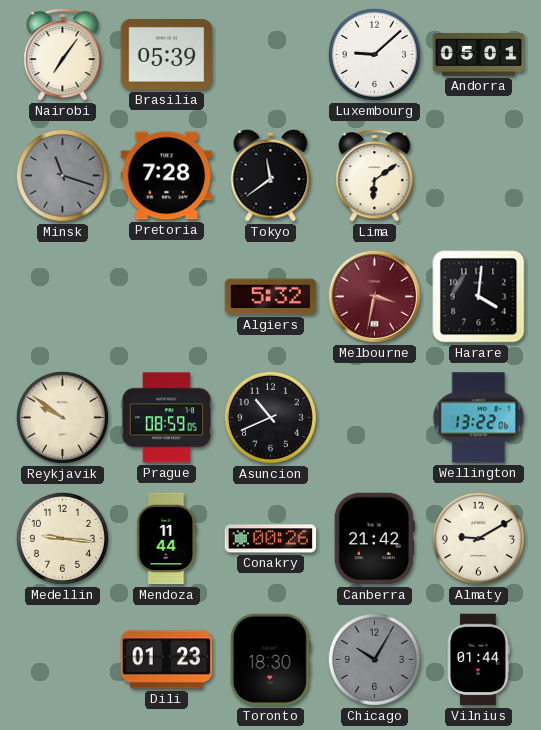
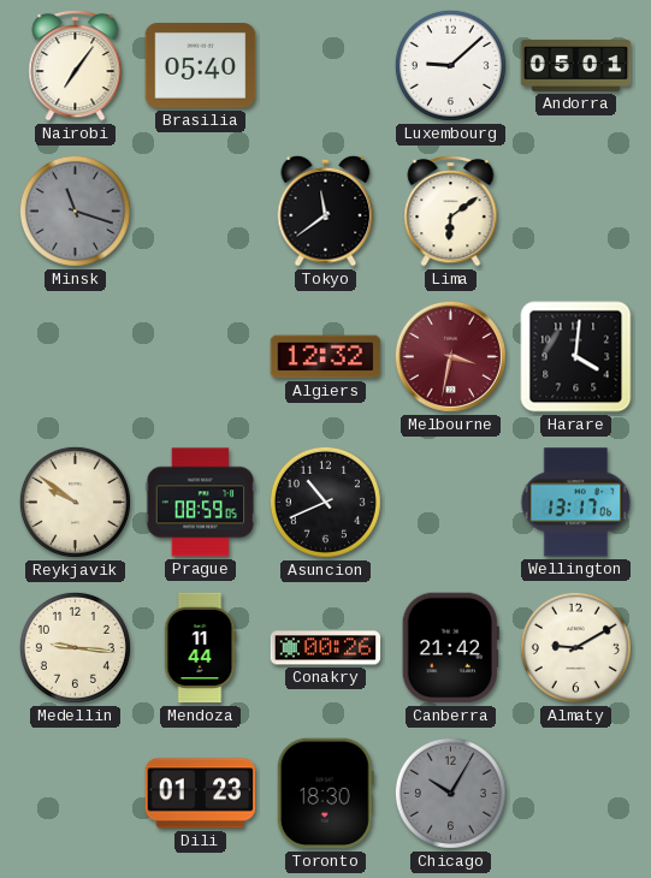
Brasilia: 05:39 -> 05:40
Pretoria: 7:28 -> none
Algiers: 5:32 -> 12:32
Wellington: 13:22 -> 13:17
Vilnius: 01:44 -> none
